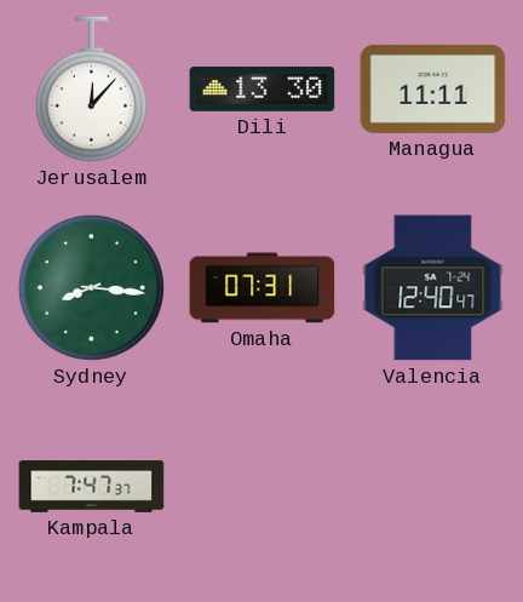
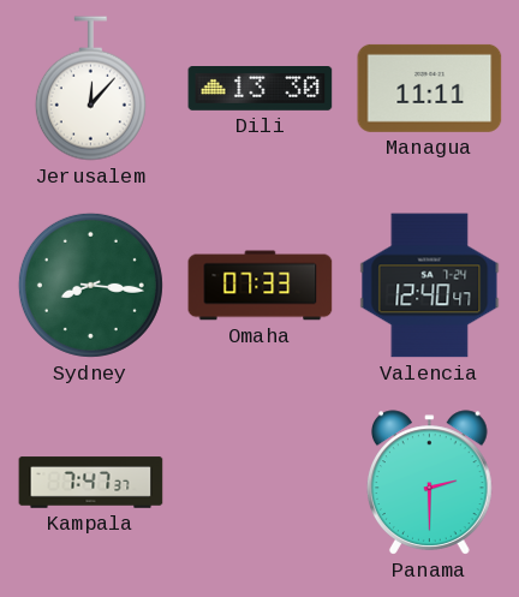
Omaha: 07:31 -> 07:33
Panama: none -> 2:30
